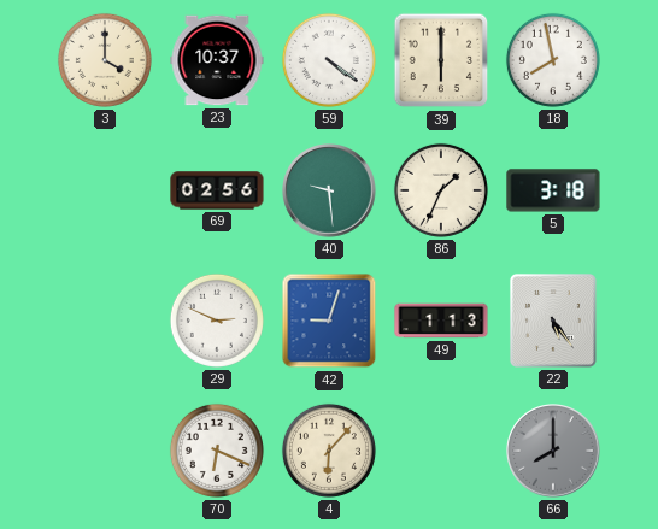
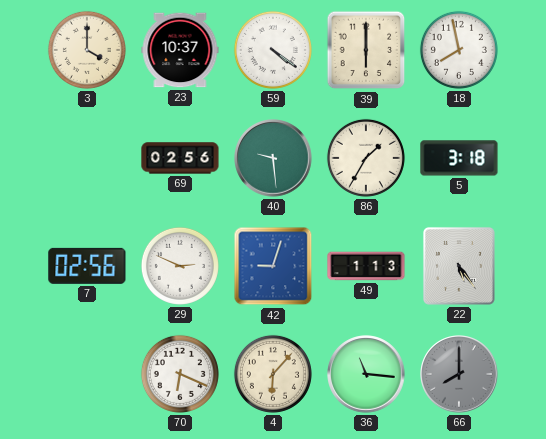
86: 1:34 -> 1:35
7: none -> 02:56
36: none -> 11:16
